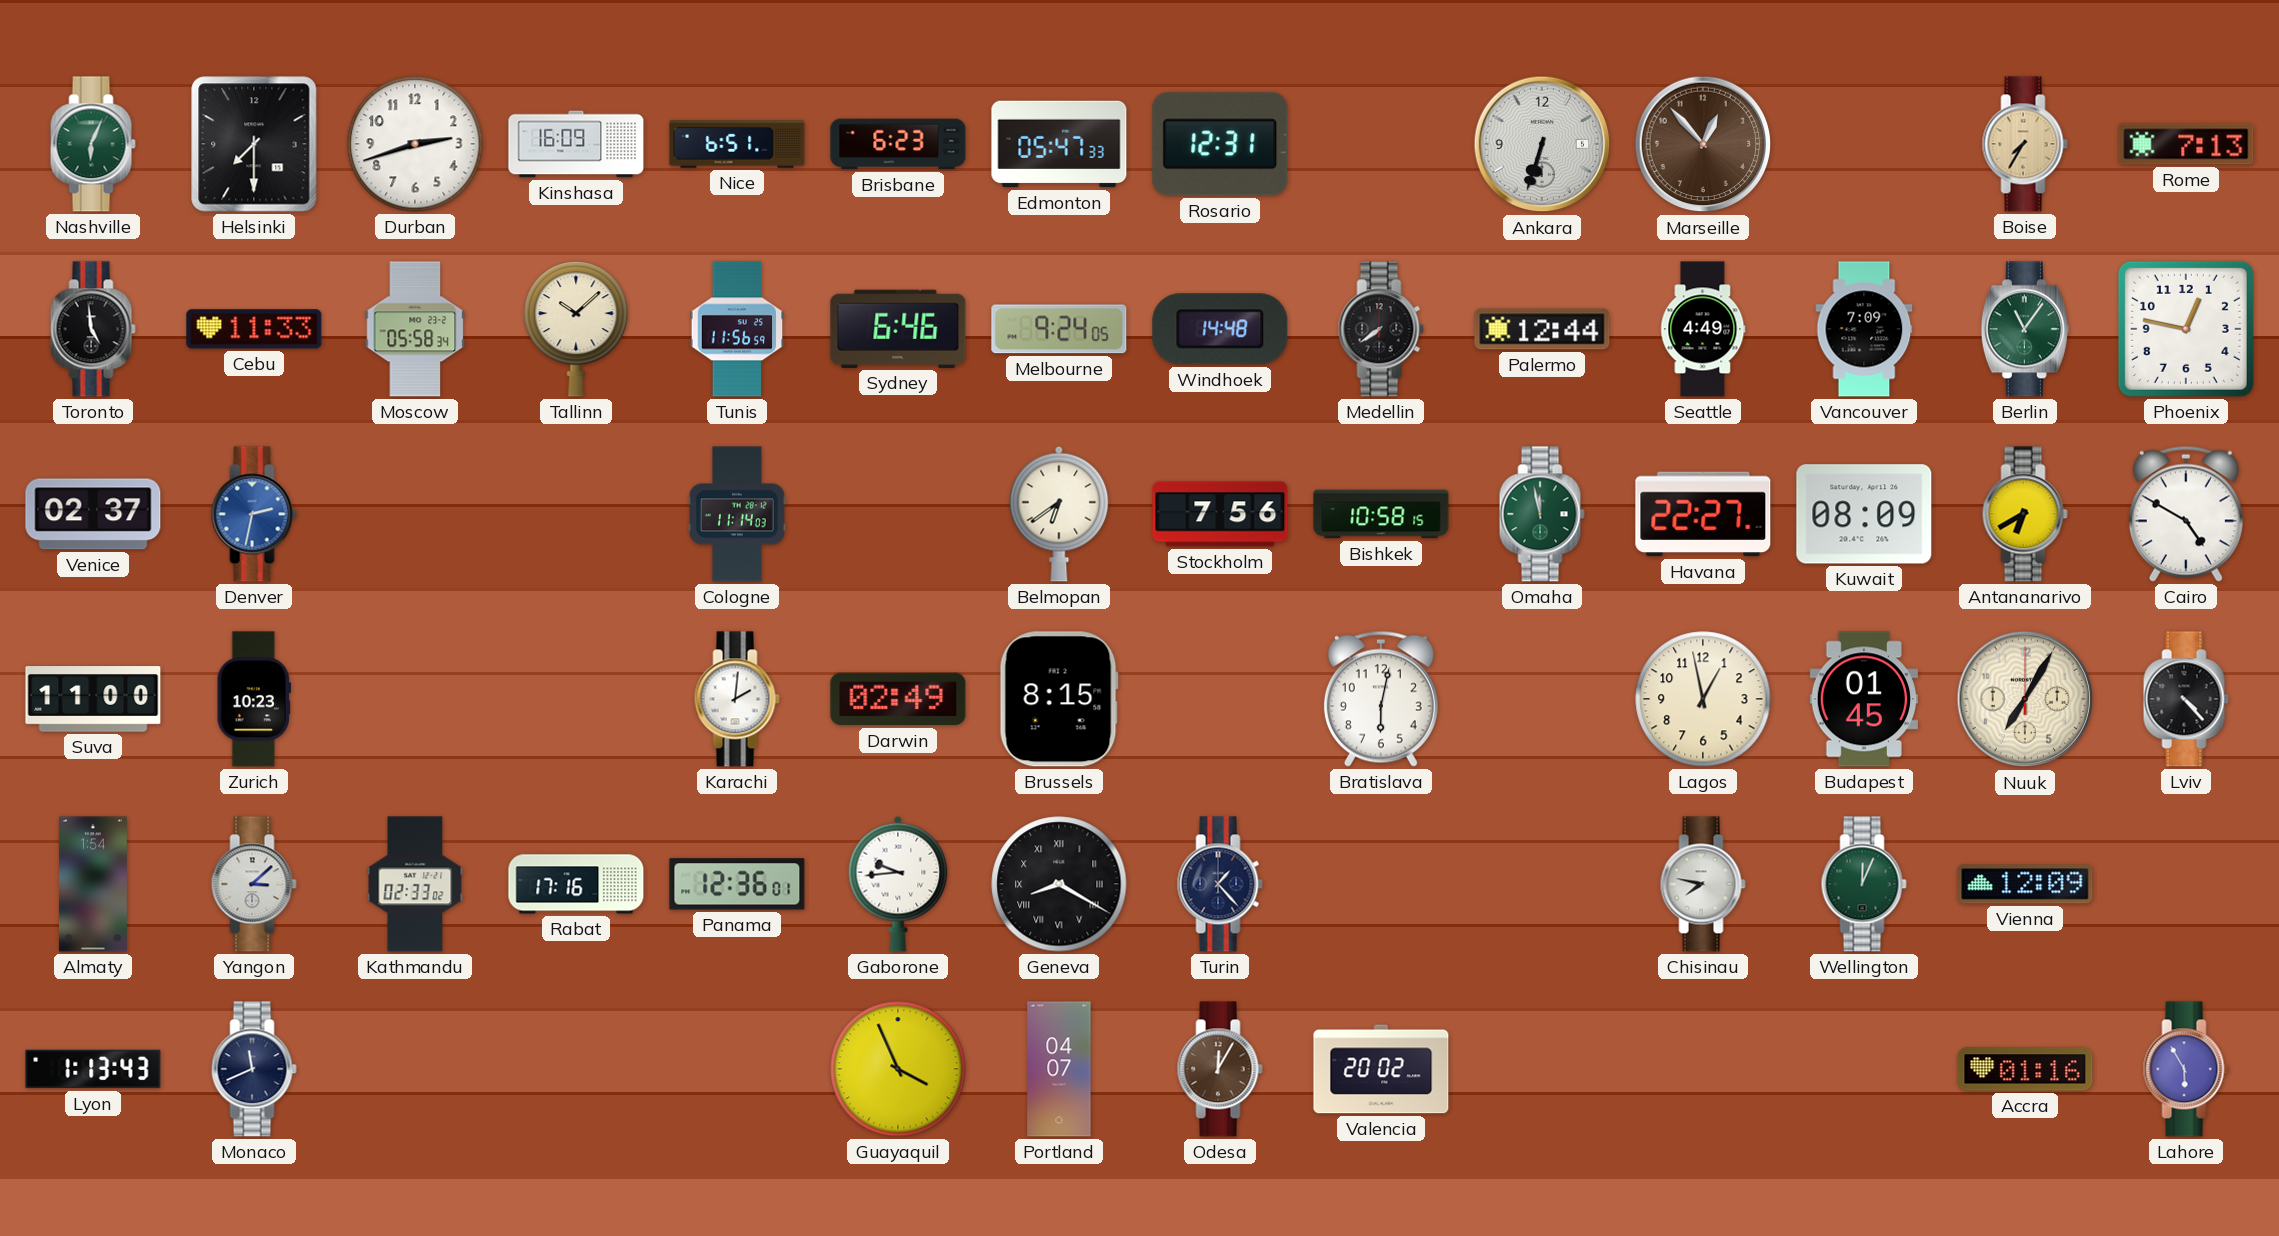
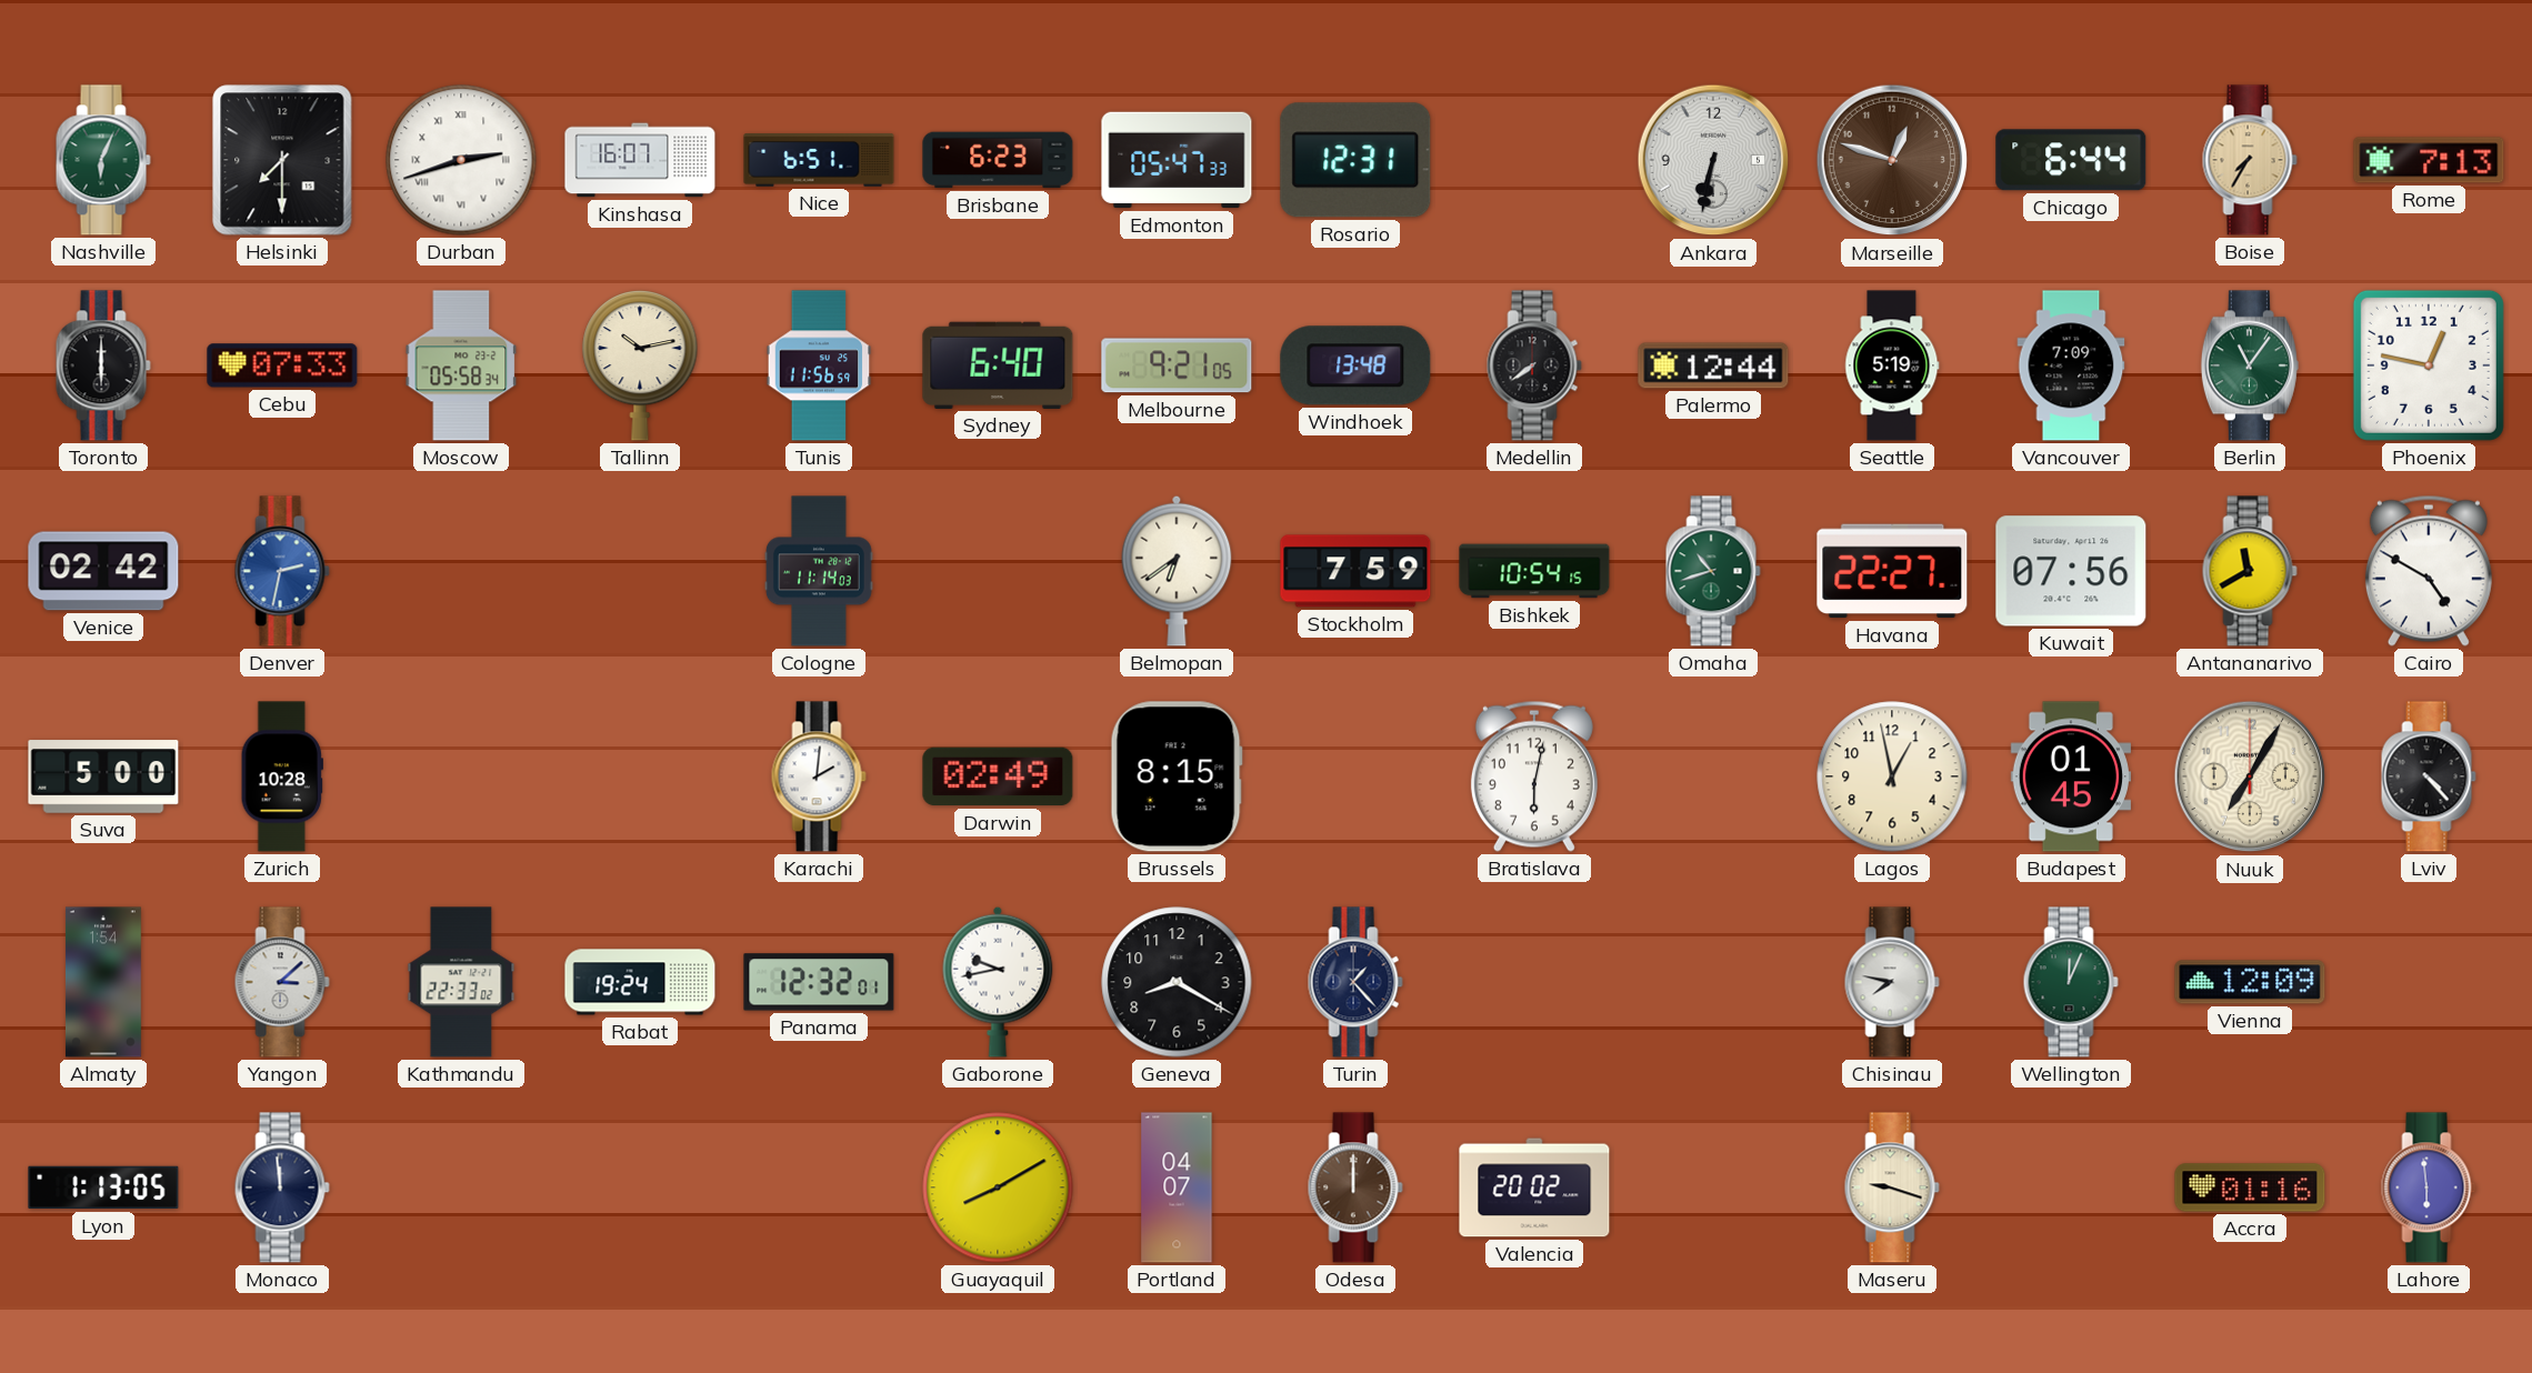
Durban numerals: Arabic -> Roman
Kinshasa: 16:09 -> 16:07
Ankara: 6:33 -> 6:32
Marseille: 12:53 -> 12:48
Chicago: none -> 6:44
Toronto: 4:59 -> 6:00
Cebu: 11:33 -> 07:33
Tallinn: 10:08 -> 10:13
Sydney: 6:46 -> 6:40
Melbourne: 9:24 -> 9:21
Windhoek: 14:48 -> 13:48
Seattle: 4:49 -> 5:19
Venice: 02:37 -> 02:42
Stockholm: 7:56 -> 7:59
Bishkek: 10:58 -> 10:54
Omaha: 11:58 -> 10:42
Kuwait: 08:09 -> 07:56
Antananarivo: 6:40 -> 11:40
Suva: 11:00 -> 5:00
Zurich: 10:23 -> 10:28
Kathmandu: 02:33 -> 22:33
Rabat: 17:16 -> 19:24
Panama: 12:36 -> 12:32
Gaborone: 9:44 -> 9:43
Geneva numerals: Roman -> Arabic
Lyon: 1:13:43 -> 1:13:05
Monaco: 11:41 -> 11:59
Guayaquil: 3:56 -> 8:10
Odesa: 12:05 -> 12:00
Maseru: none -> 9:18
Lahore: 5:55 -> 5:59
